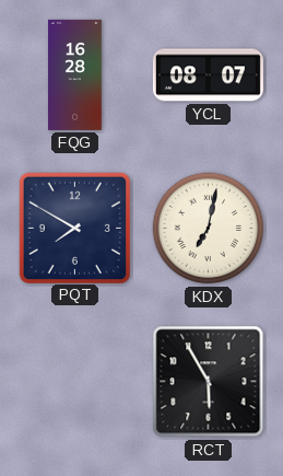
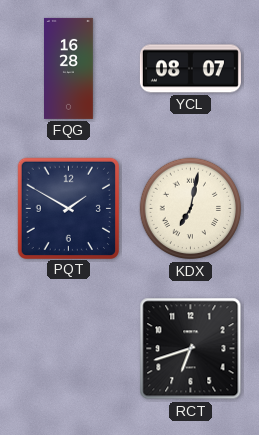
PQT: 7:50 -> 1:50
RCT: 5:55 -> 6:42
